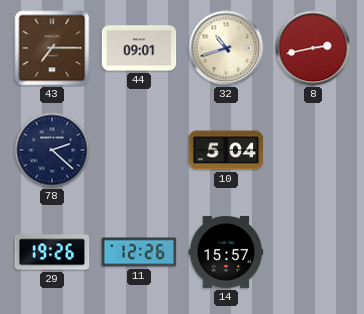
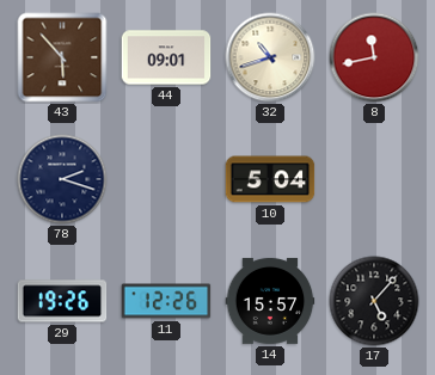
43: 7:15 -> 5:53
8: 2:43 -> 11:43
78: 2:22 -> 2:18
17: none -> 5:07
